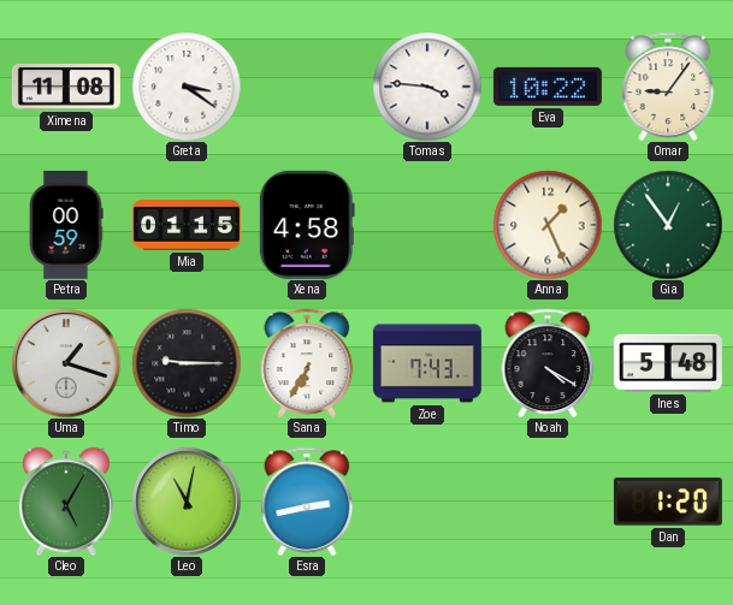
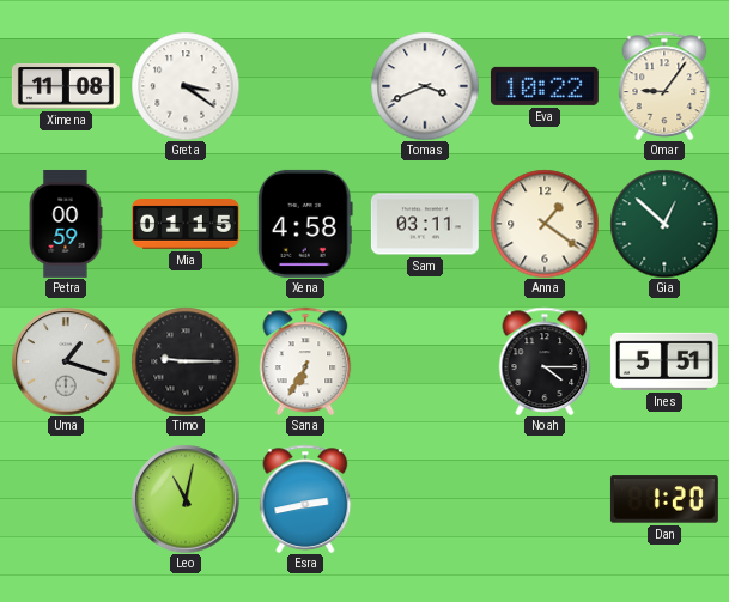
Tomas: 3:46 -> 3:41
Sam: none -> 03:11
Anna: 1:26 -> 1:21
Gia: 12:54 -> 12:52
Zoe: 7:43 -> none
Noah: 4:20 -> 4:15
Ines: 5:48 -> 5:51
Cleo: 5:05 -> none
